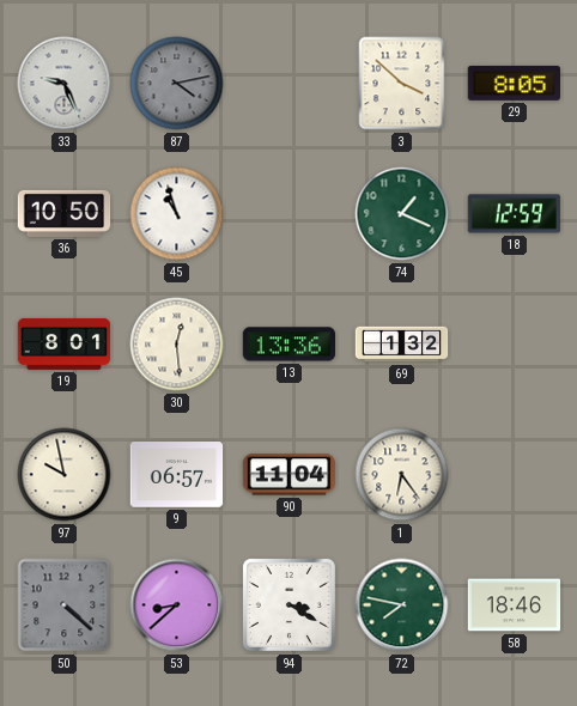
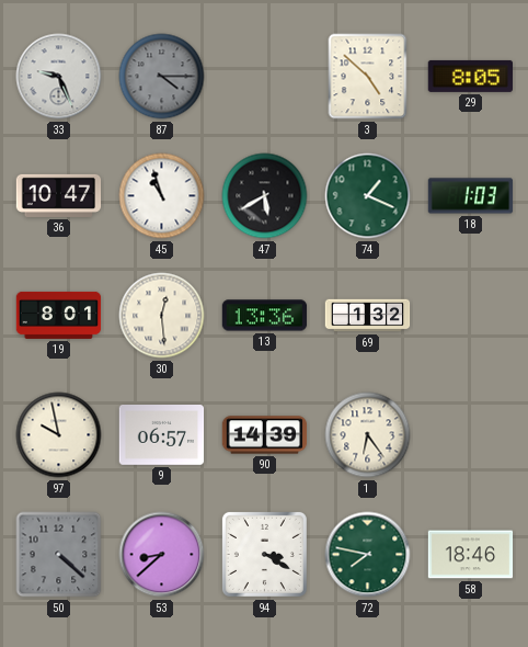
87: 4:13 -> 4:15
3: 3:52 -> 4:52
36: 10:50 -> 10:47
47: none -> 5:40
18: 12:59 -> 1:03
90: 11:04 -> 14:39
